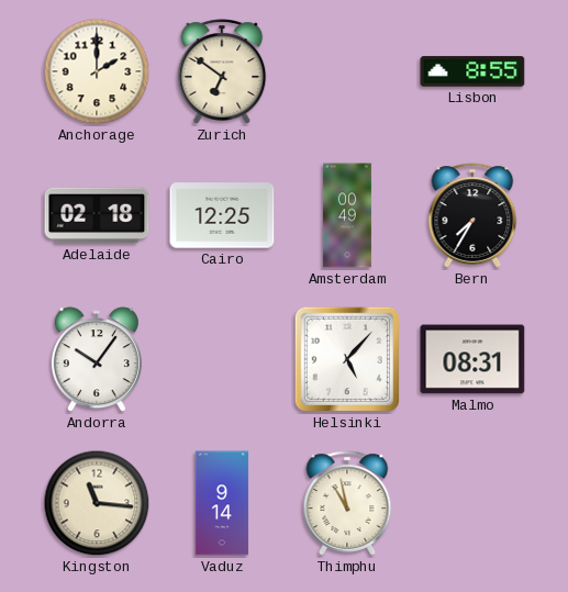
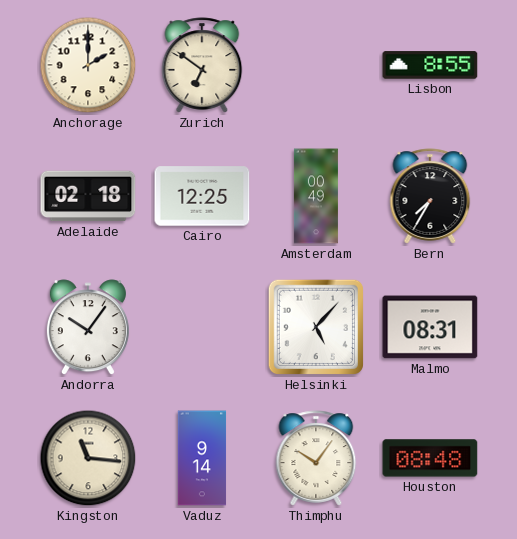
Thimphu: 10:58 -> 10:06
Houston: none -> 08:48
